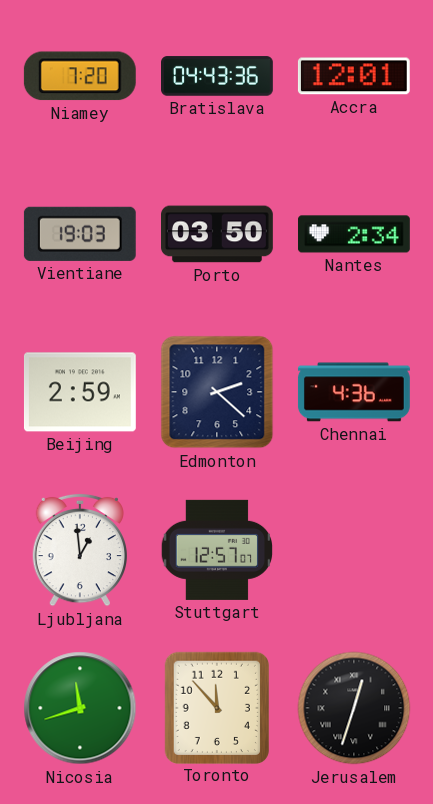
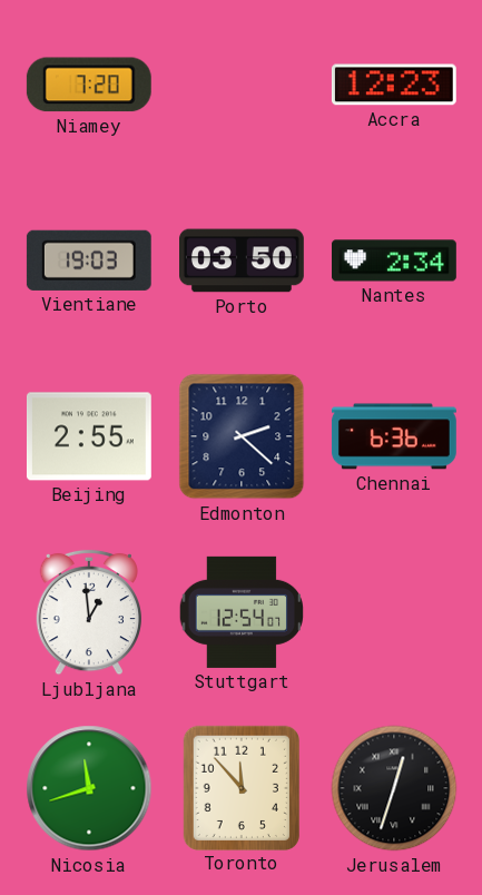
Bratislava: 04:43 -> none
Accra: 12:01 -> 12:23
Beijing: 2:59 -> 2:55
Chennai: 4:36 -> 6:36
Stuttgart: 12:57 -> 12:54
